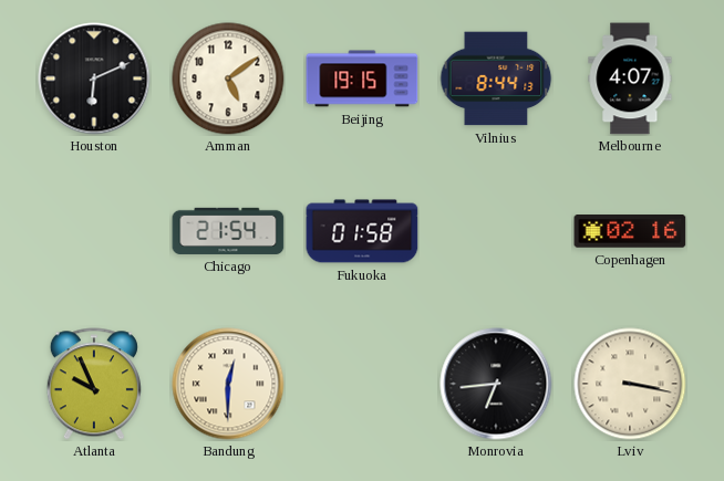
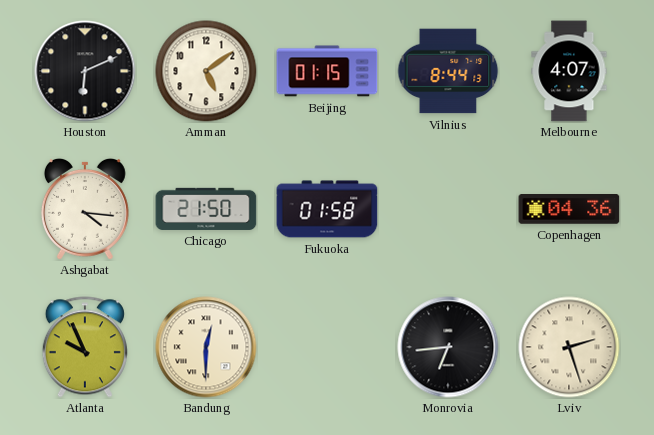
Beijing: 19:15 -> 01:15
Ashgabat: none -> 4:16
Chicago: 21:54 -> 21:50
Copenhagen: 02:16 -> 04:36
Lviv: 3:17 -> 2:27
